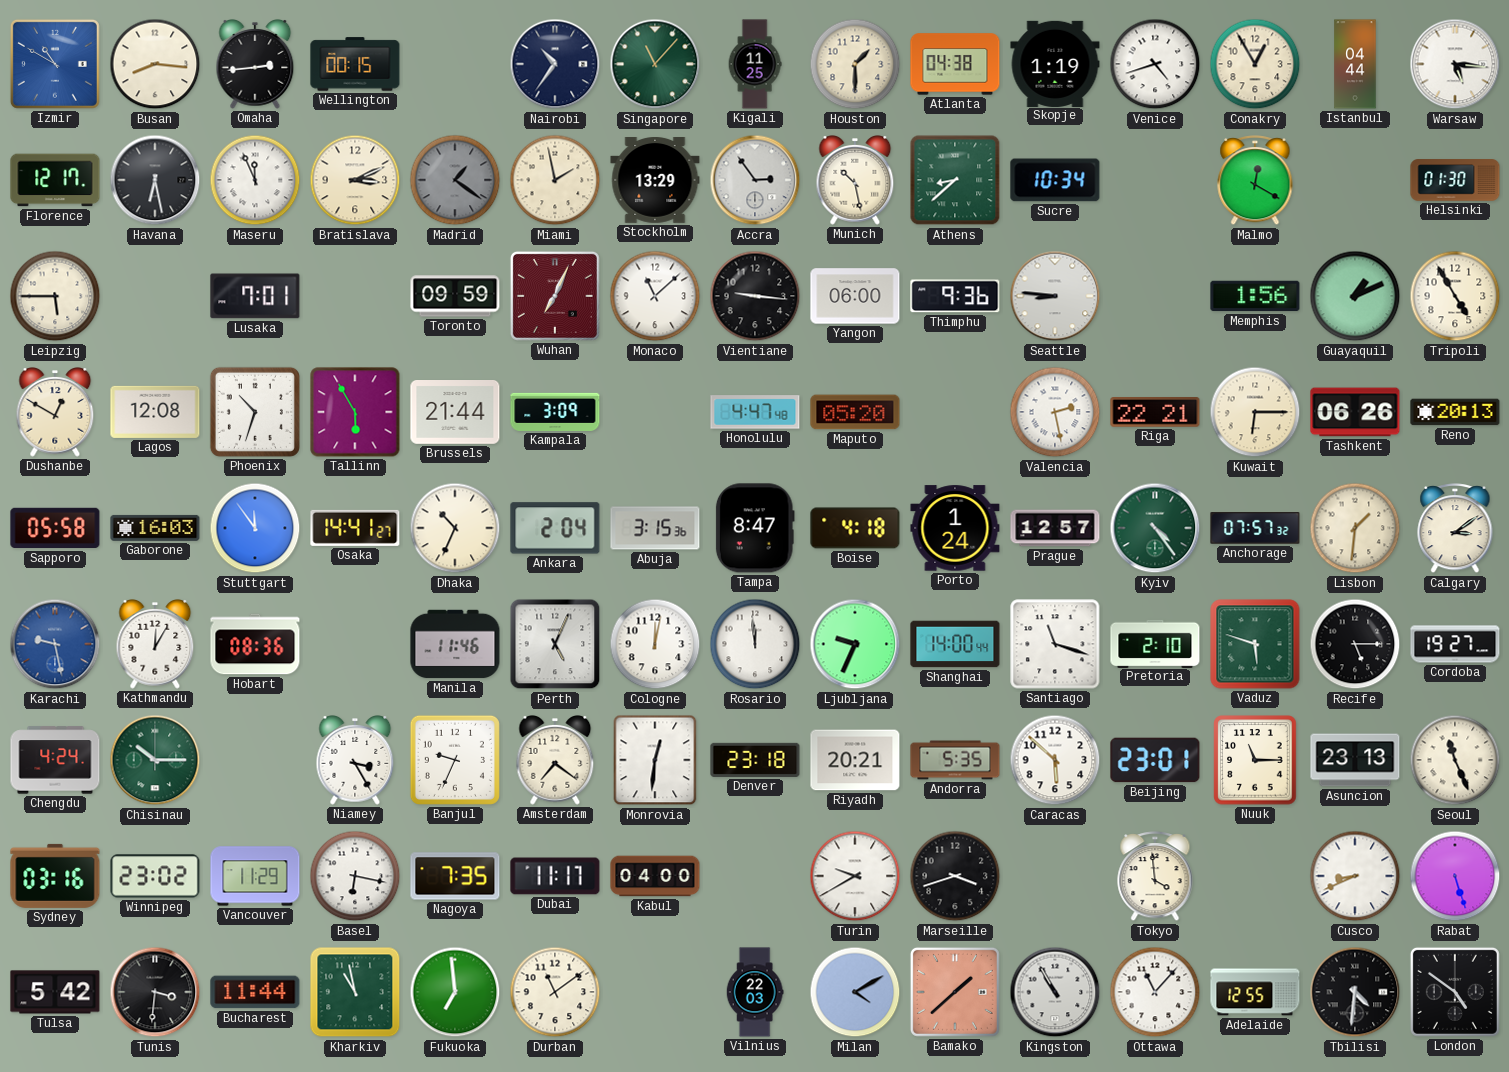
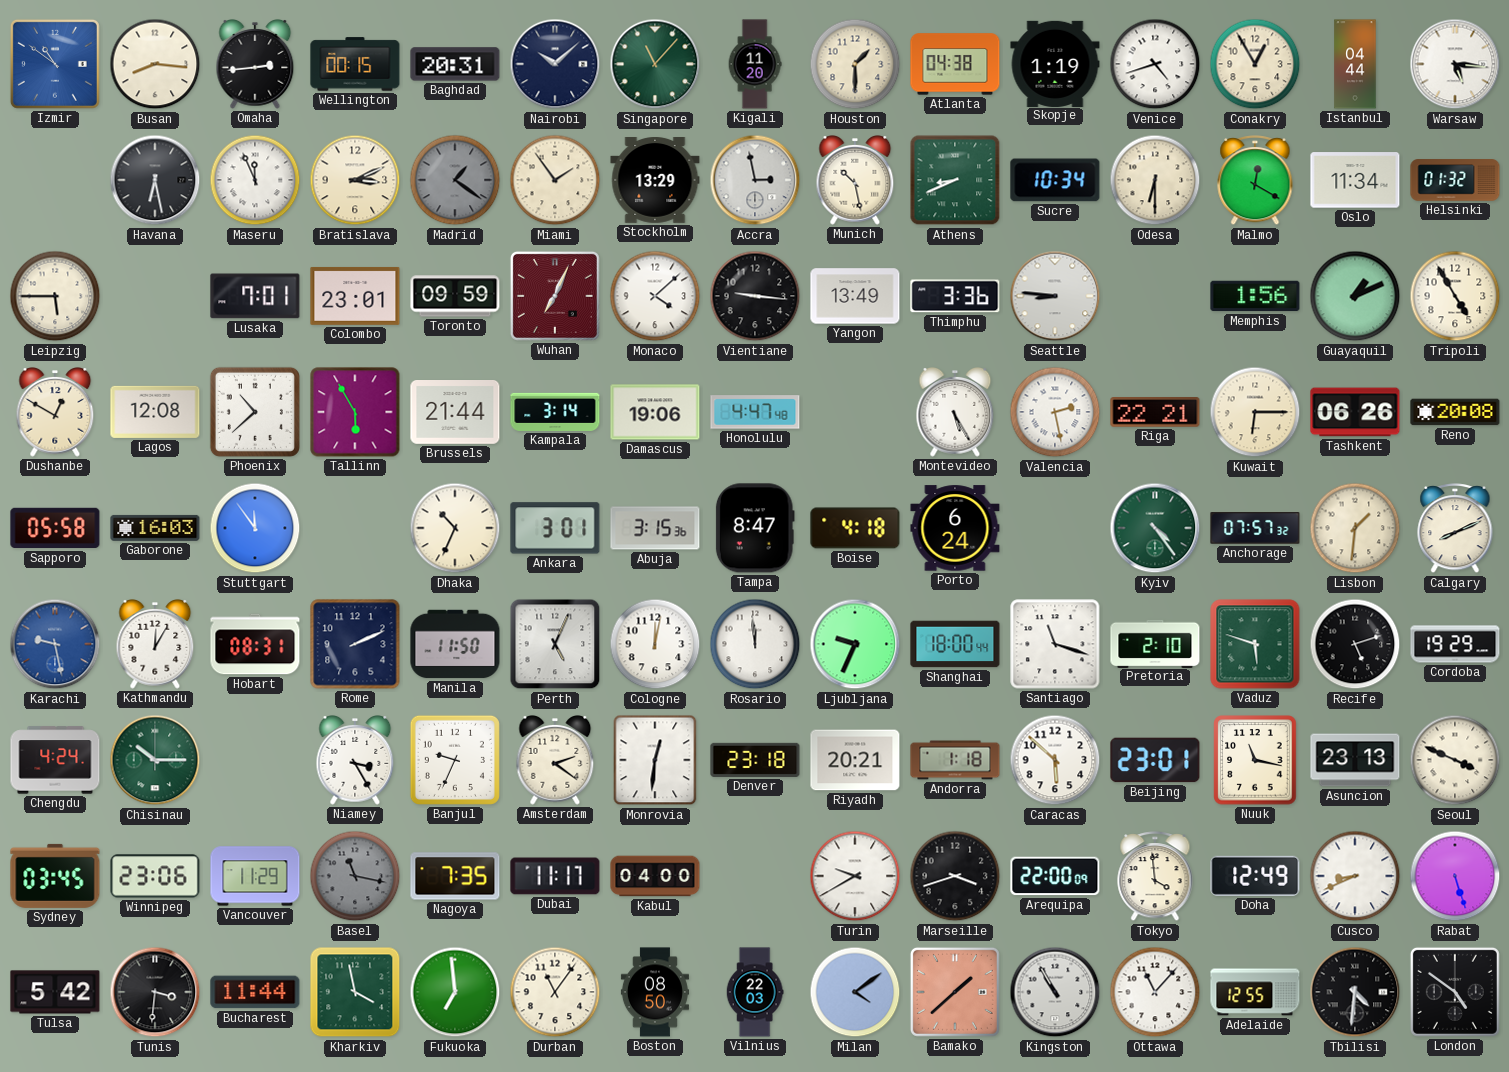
Izmir: 10:50 -> 10:51
Baghdad: none -> 20:31
Nairobi: 10:36 -> 10:08
Kigali: 11:25 -> 11:20
Florence: 12:17 -> none
Miami: 1:58 -> 1:54
Accra: 2:54 -> 2:58
Athens: 8:38 -> 8:41
Odesa: none -> 6:30
Oslo: none -> 11:34
Helsinki: 01:30 -> 01:32
Colombo: none -> 23:01
Monaco: 11:08 -> 4:08
Yangon: 06:00 -> 13:49
Thimphu: 9:36 -> 3:36
Phoenix: 10:33 -> 10:38
Kampala: 3:09 -> 3:14
Damascus: none -> 19:06
Maputo: 05:20 -> none
Montevideo: none -> 5:25
Reno: 20:13 -> 20:08
Osaka: 14:41 -> none
Ankara: 2:04 -> 3:01
Porto: 1:24 -> 6:24
Prague: 12:57 -> none
Calgary: 3:09 -> 8:11
Hobart: 08:36 -> 08:31
Rome: none -> 2:11
Manila: 11:46 -> 11:50
Shanghai: 14:00 -> 18:00
Recife: 5:15 -> 5:12
Cordoba: 19:27 -> 19:29
Amsterdam: 7:21 -> 2:21
Andorra: 5:35 -> 1:18
Nuuk: 11:15 -> 11:17
Seoul: 11:26 -> 3:49
Sydney: 03:16 -> 03:45
Winnipeg: 23:02 -> 23:06
Basel: 6:17 -> 11:17
Basel dial: white -> grey
Arequipa: none -> 22:00
Doha: none -> 12:49
Kharkiv: 10:58 -> 3:58
Durban: 11:09 -> 11:06
Boston: none -> 08:50
Milan: 4:10 -> 4:09
